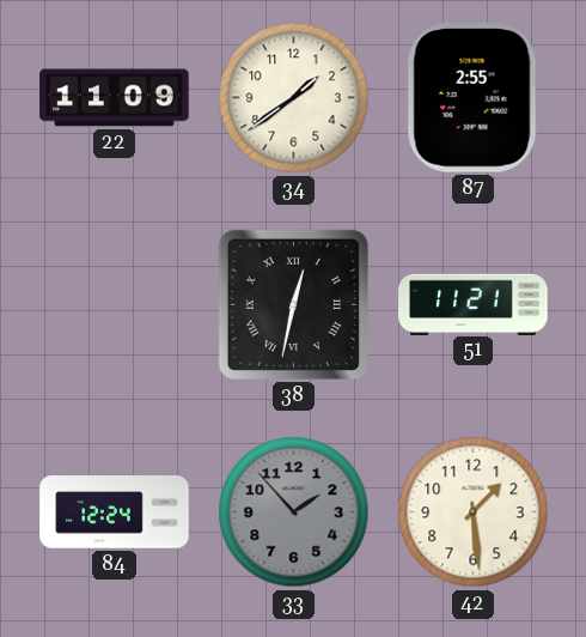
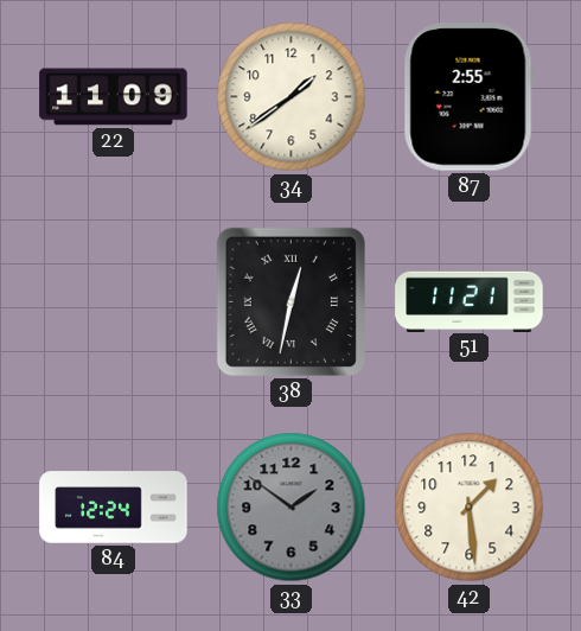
33: 1:53 -> 1:51
